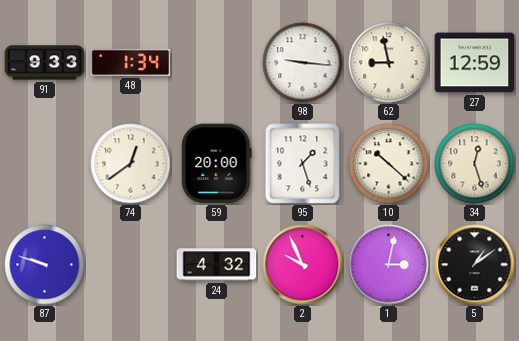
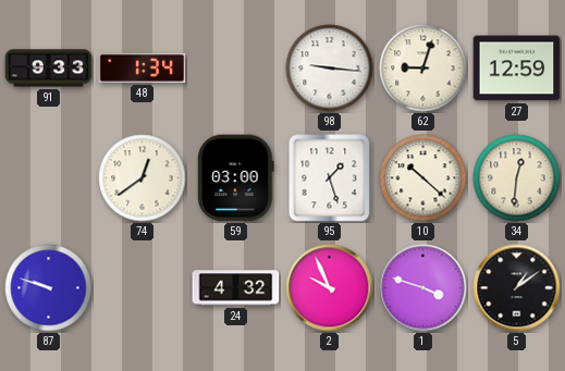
62: 8:58 -> 9:03
59: 20:00 -> 03:00
34: 12:27 -> 12:31
1: 3:02 -> 3:48
